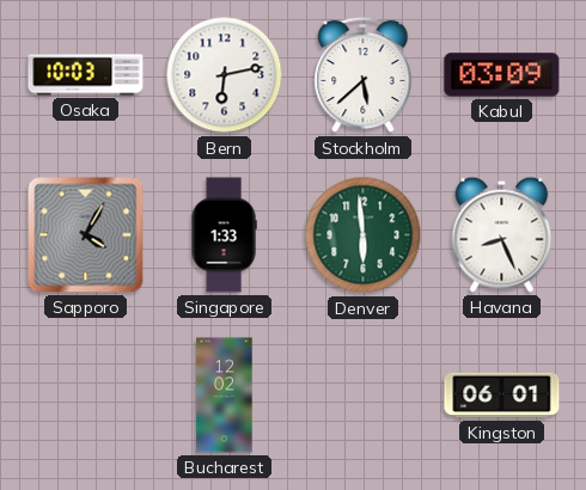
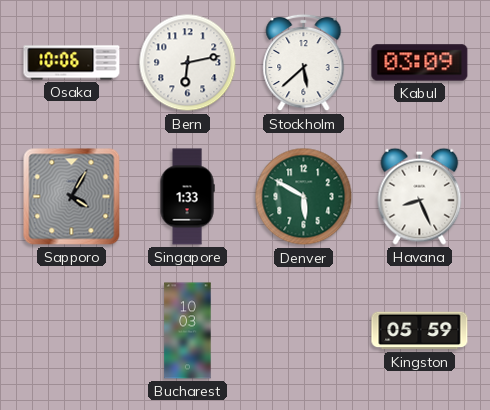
Osaka: 10:03 -> 10:06
Denver: 5:59 -> 5:50
Bucharest: 12:02 -> 10:03
Kingston: 06:01 -> 05:59
